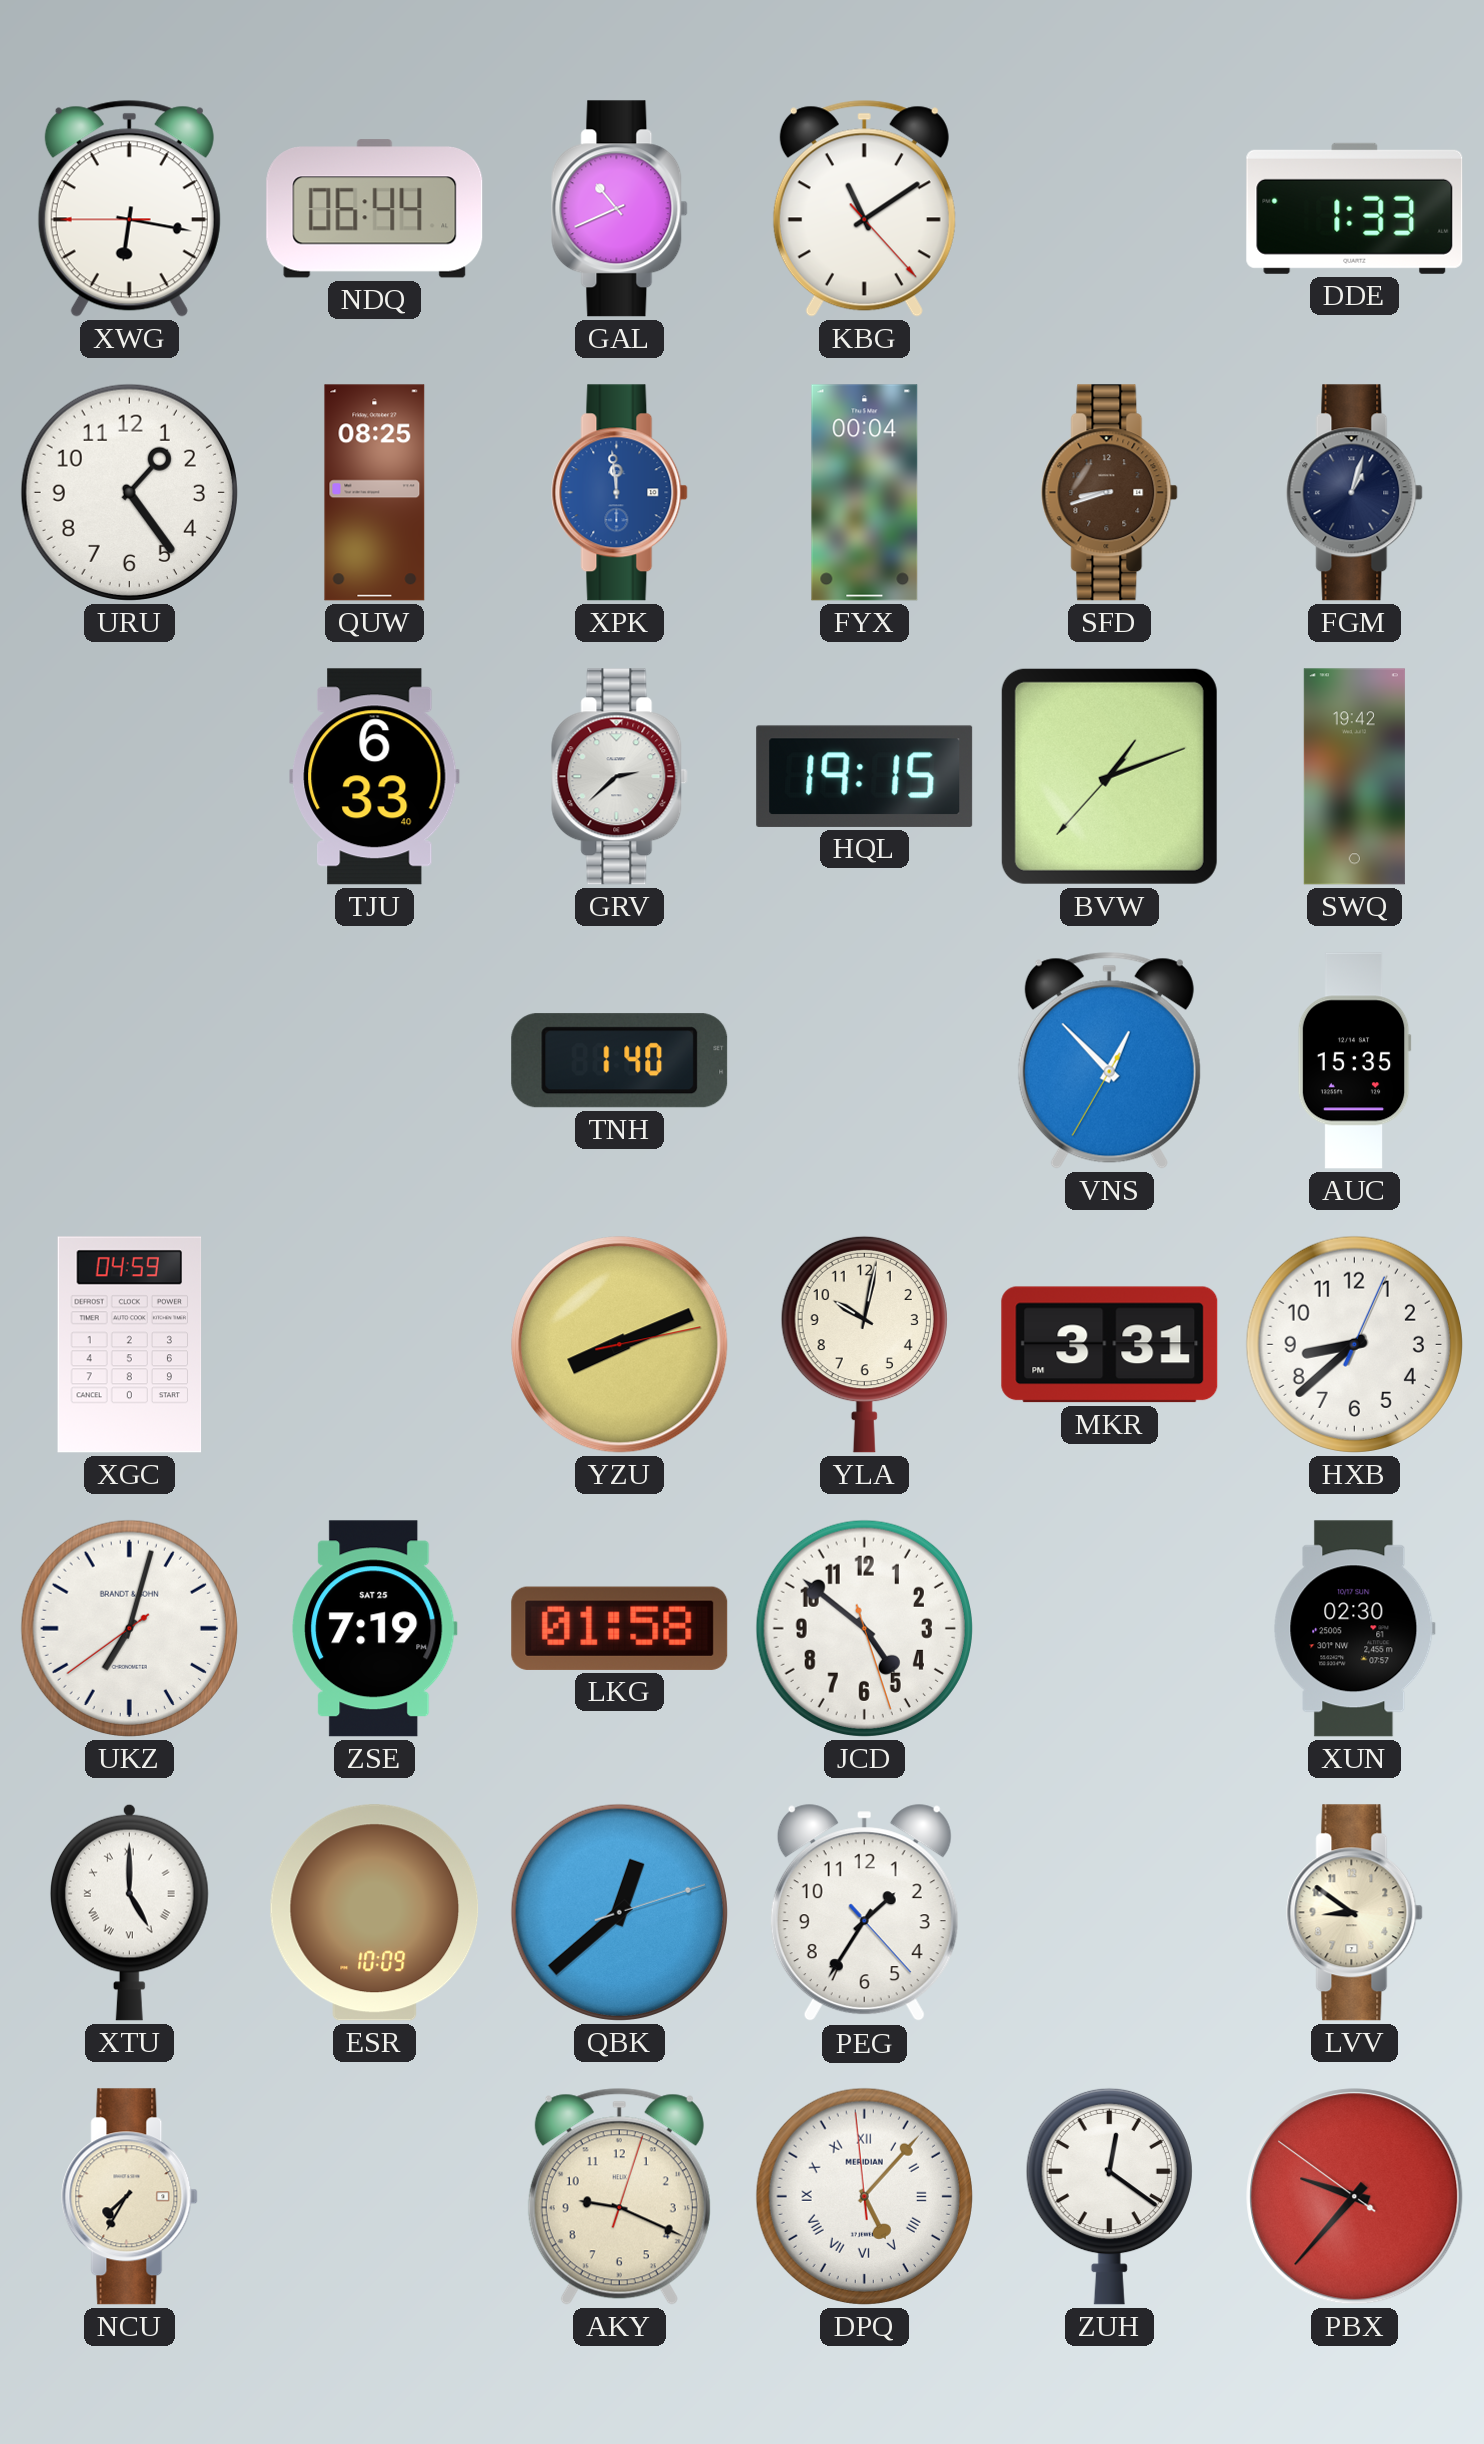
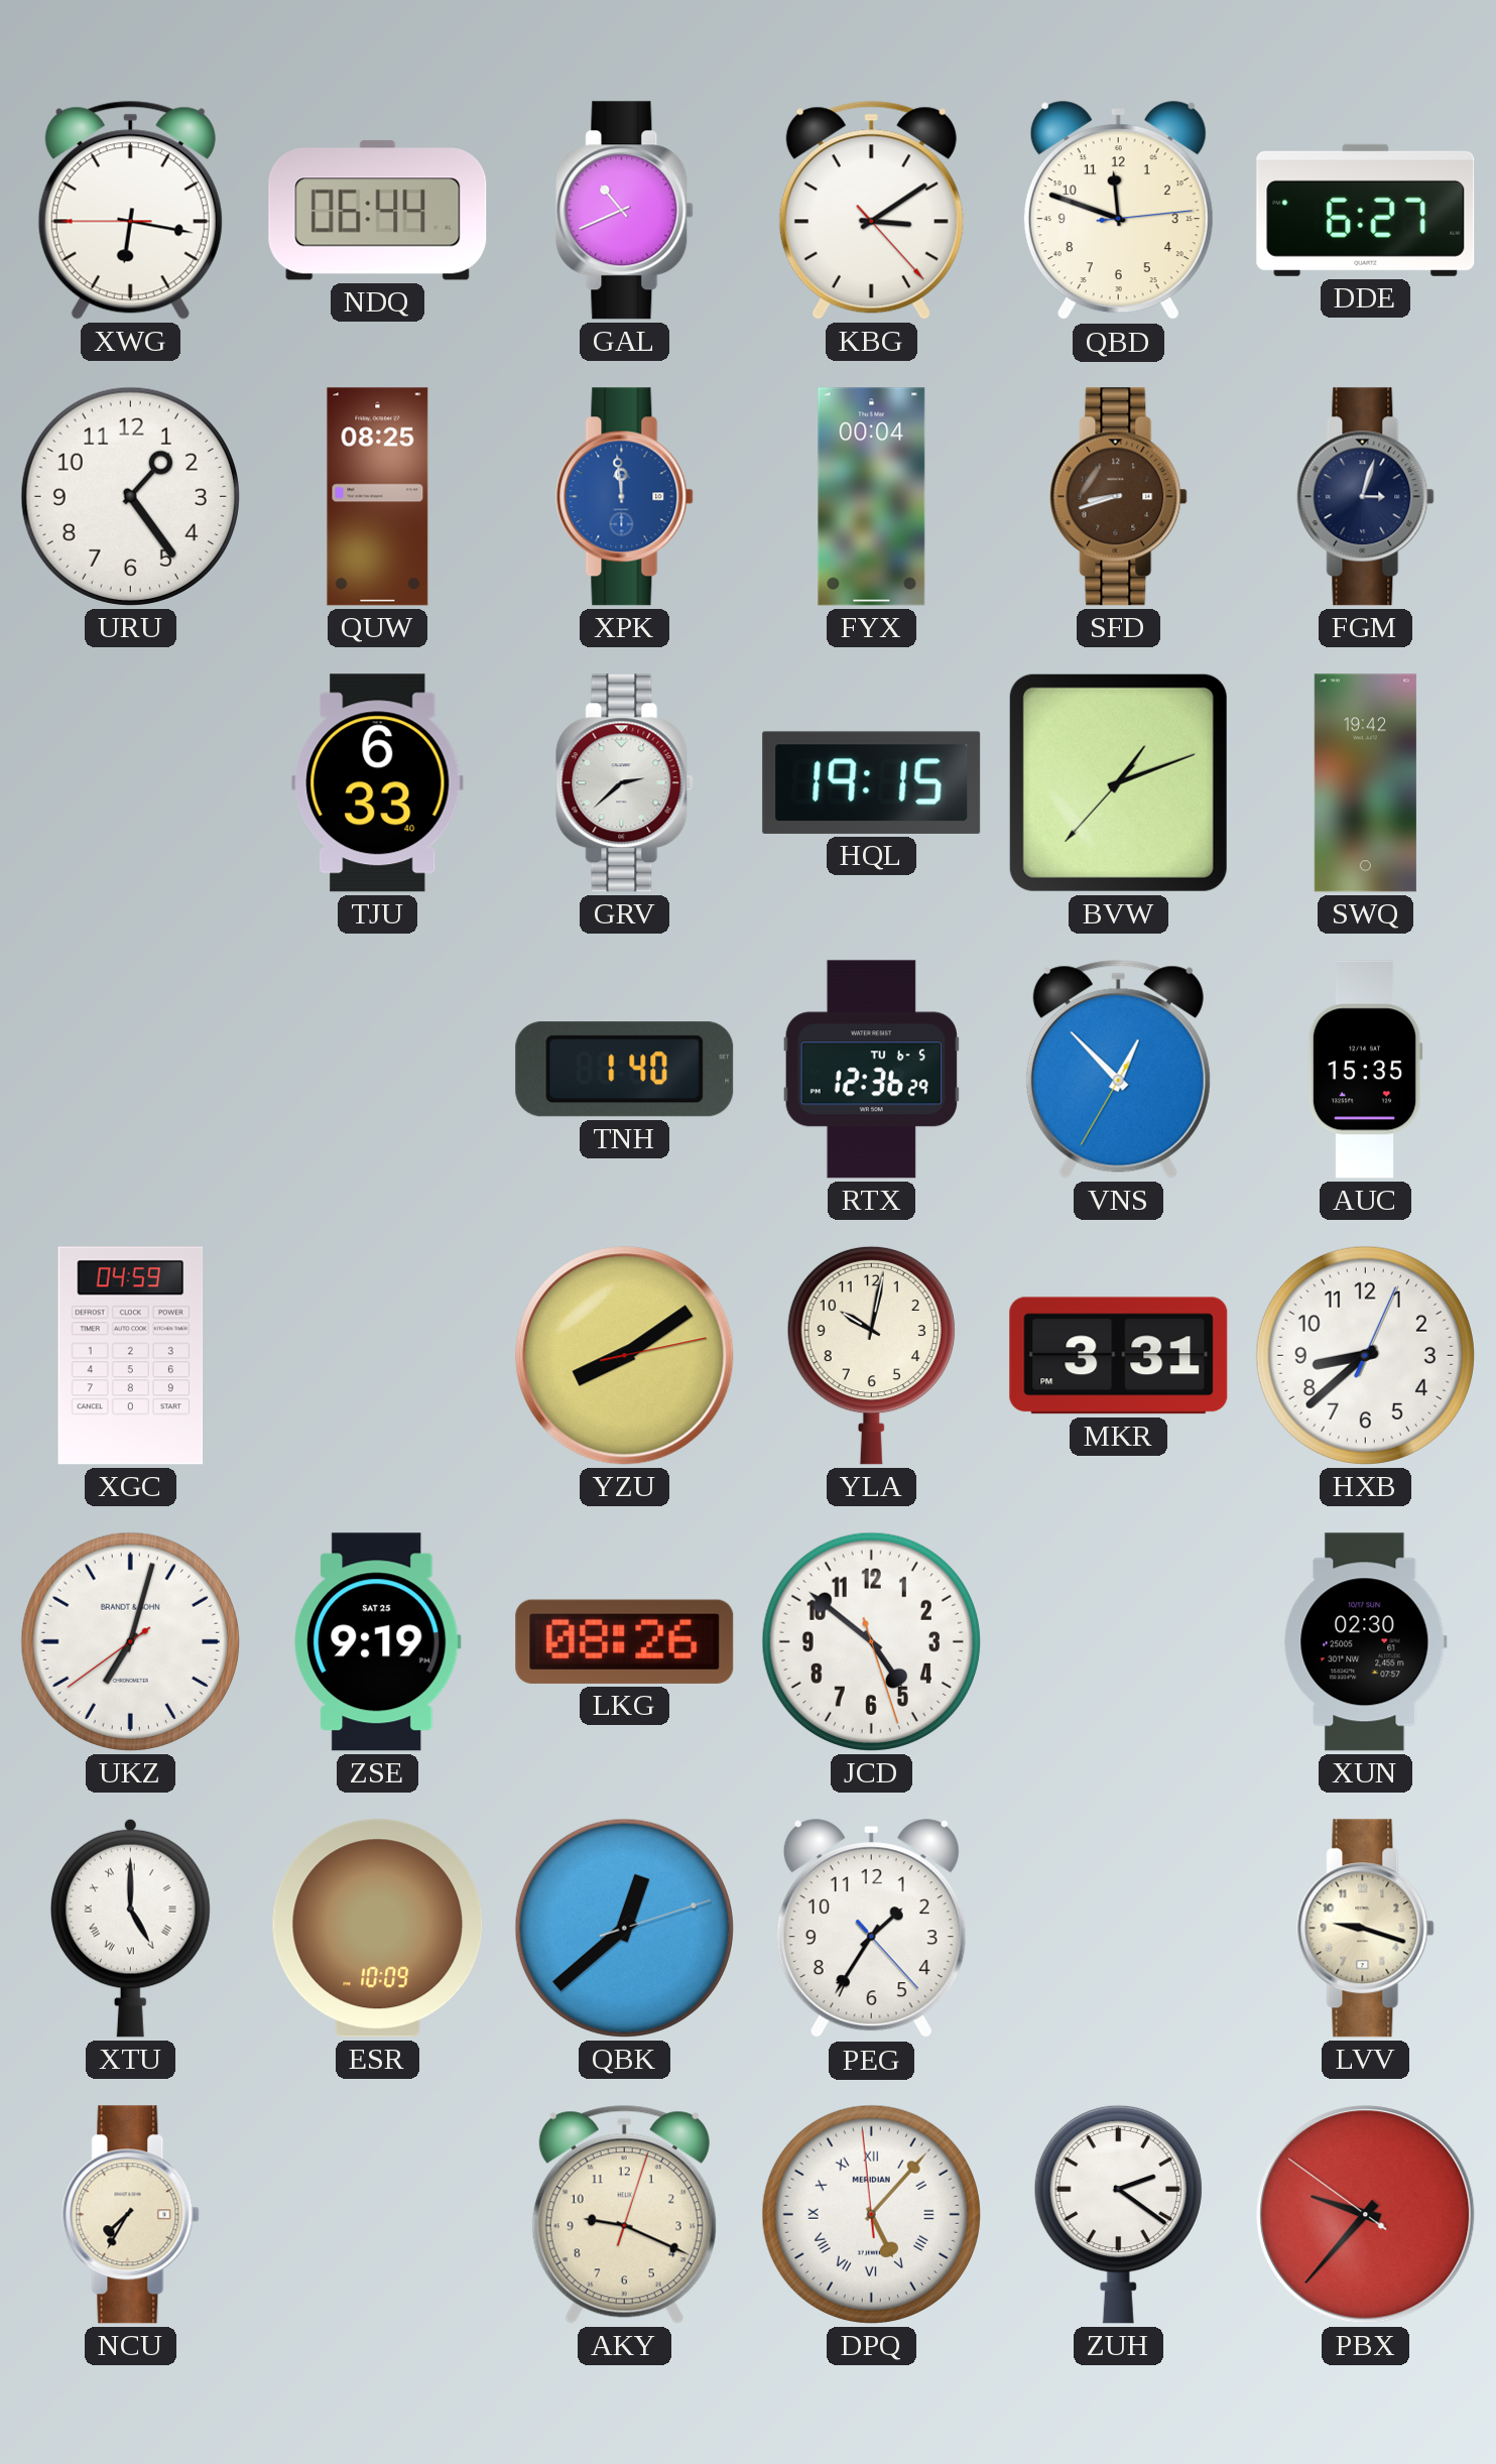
KBG: 11:09 -> 3:09
QBD: none -> 11:48
DDE: 1:33 -> 6:27
FGM: 1:03 -> 3:03
RTX: none -> 12:36
YZU: 8:11 -> 8:09
ZSE: 7:19 -> 9:19
LKG: 01:58 -> 08:26
LVV: 8:51 -> 9:18
ZUH: 12:21 -> 2:21
